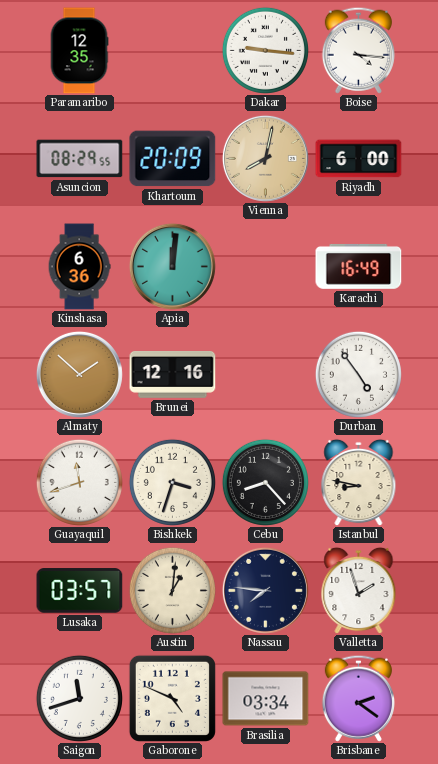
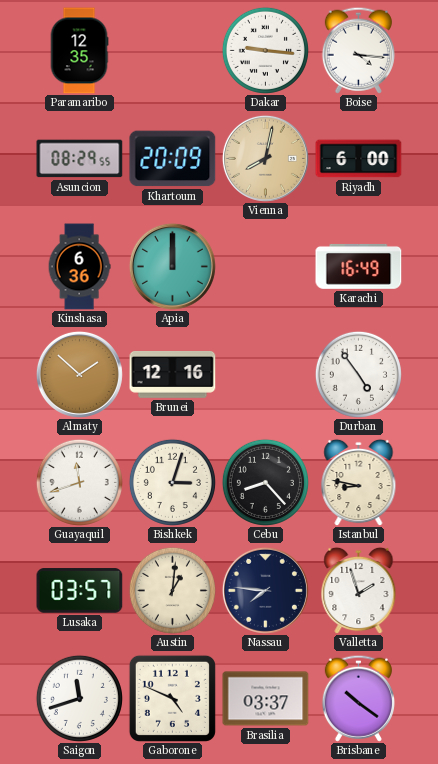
Apia: 12:01 -> 12:00
Bishkek: 3:33 -> 3:03
Brasilia: 03:34 -> 03:37
Brisbane: 2:21 -> 10:21
